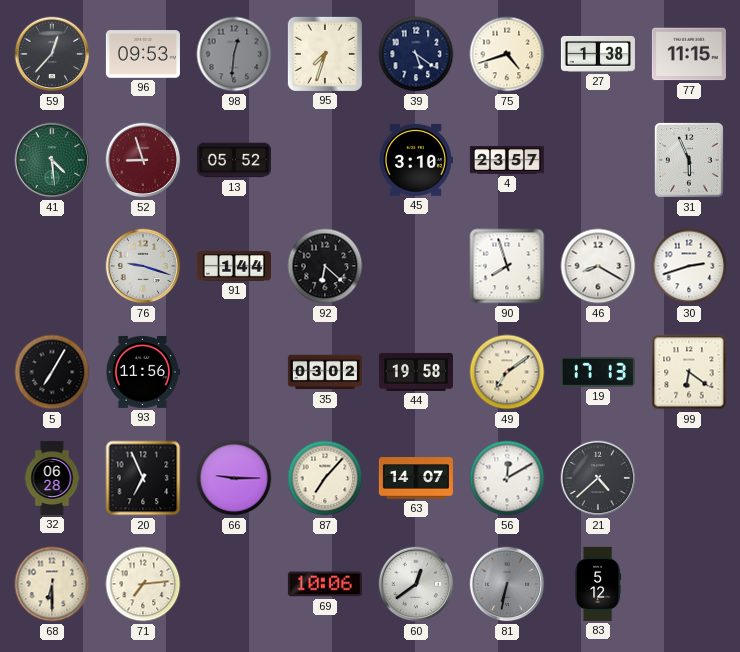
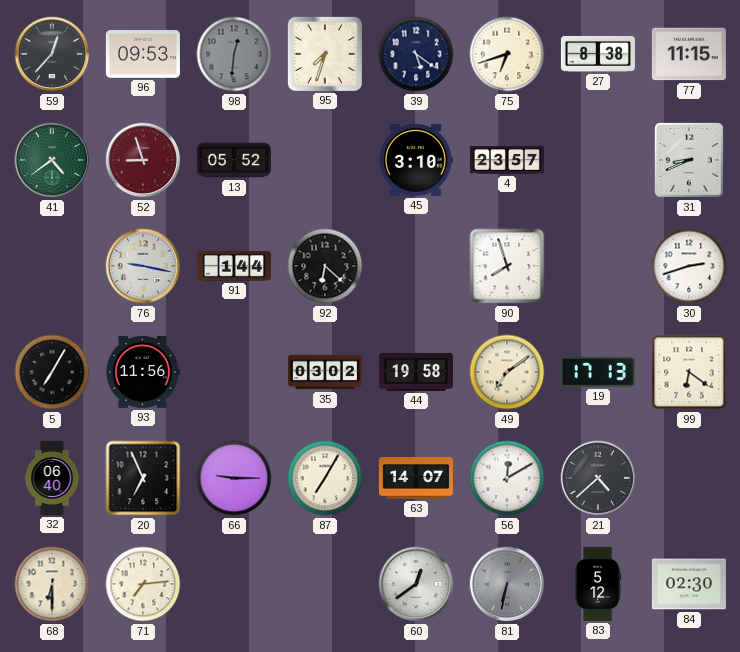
75: 4:42 -> 6:42
27: 1:38 -> 8:38
41: 4:29 -> 4:39
31: 5:56 -> 8:41
76: 9:18 -> 9:17
46: 8:20 -> none
32: 06:28 -> 06:40
87: 7:07 -> 7:05
69: 10:06 -> none
84: none -> 02:30
